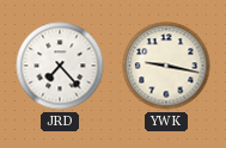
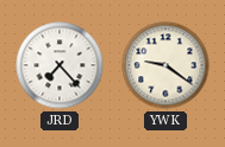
YWK: 9:17 -> 9:21
